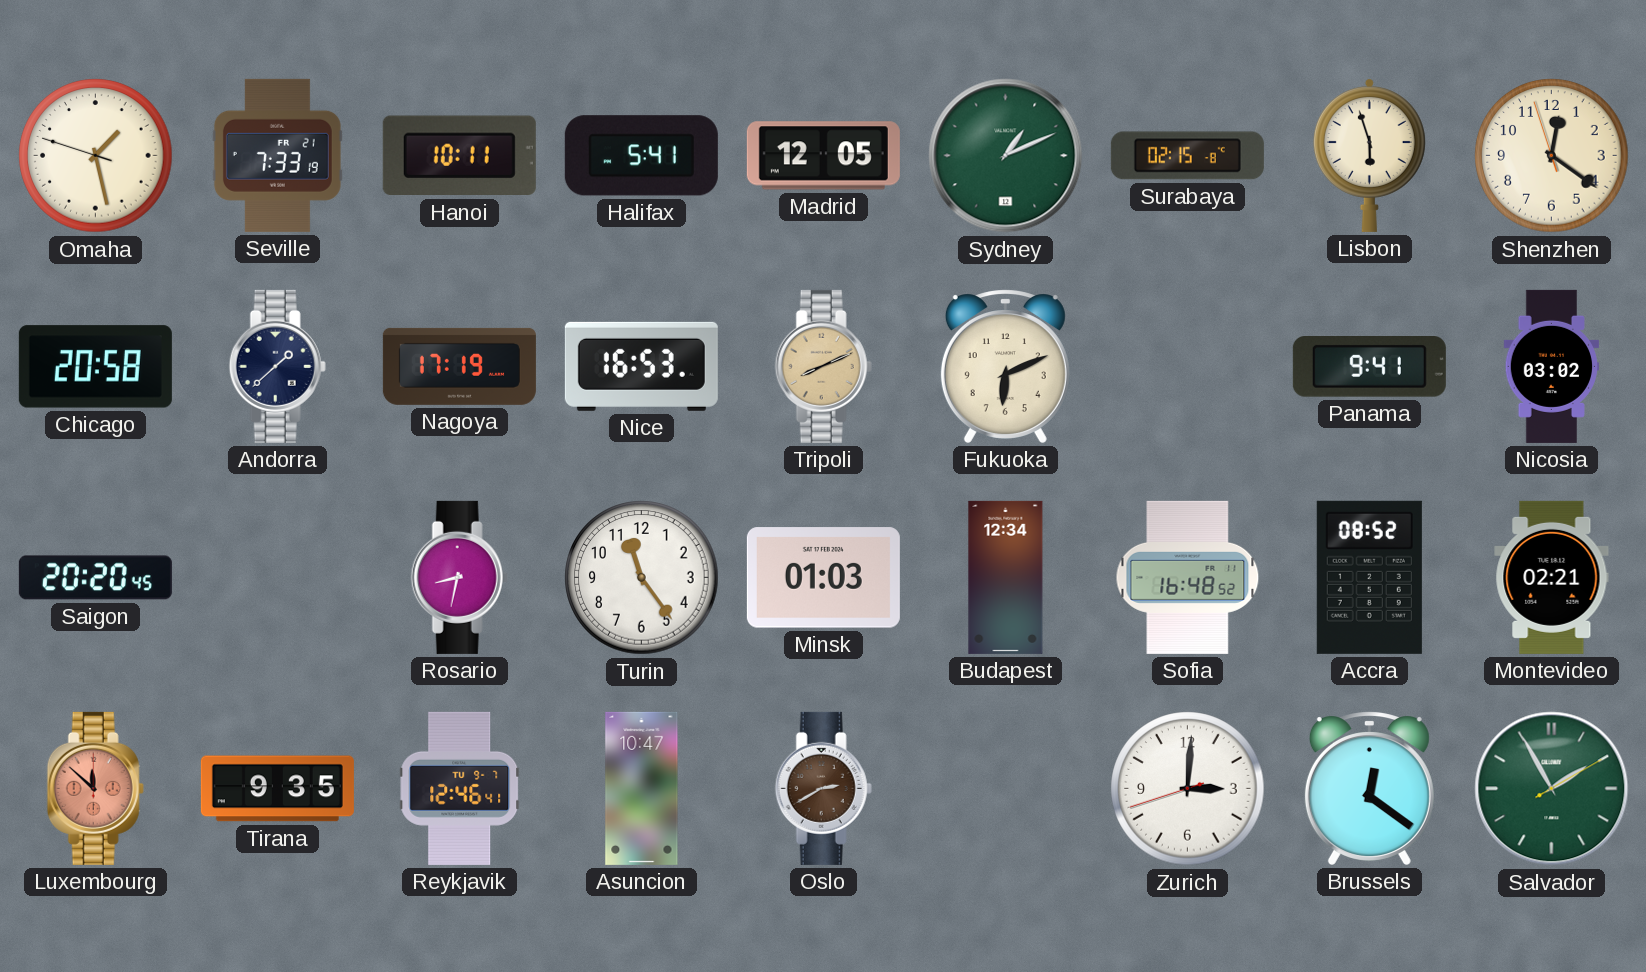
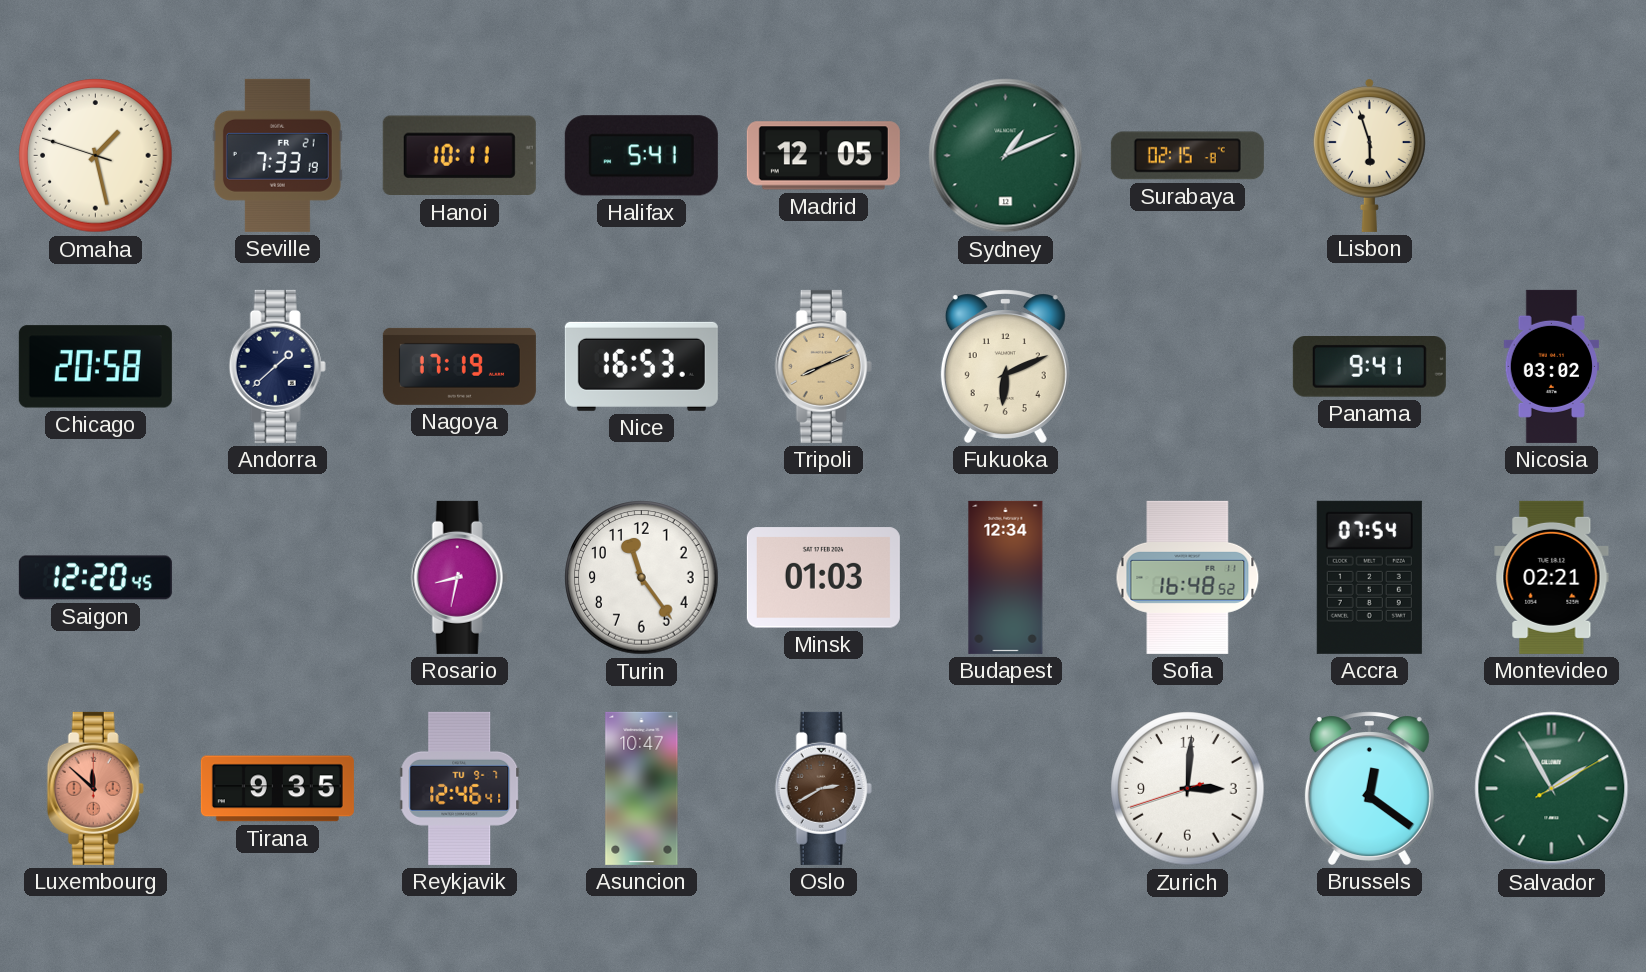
Shenzhen: 12:20 -> none
Saigon: 20:20 -> 12:20
Accra: 08:52 -> 07:54
